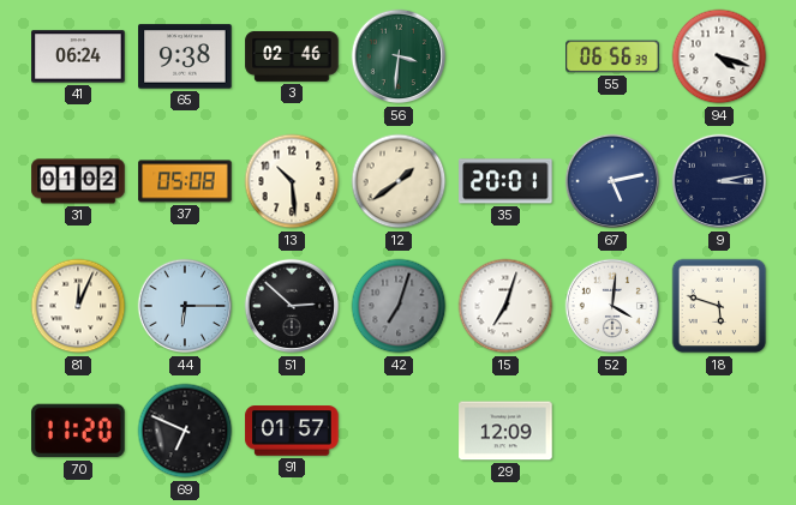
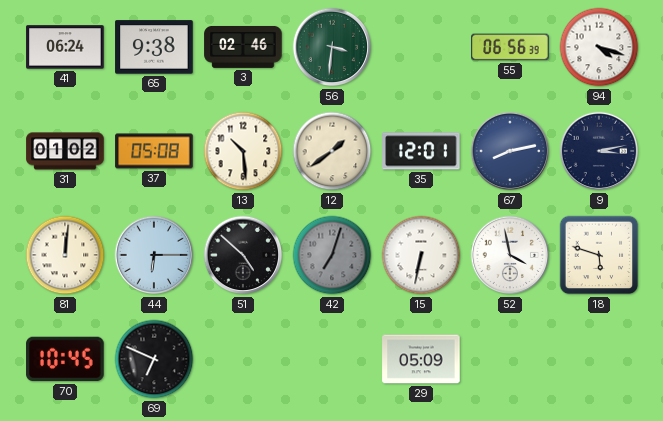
35: 20:01 -> 12:01
67: 5:13 -> 8:13
81: 12:04 -> 12:01
51: 2:52 -> 4:52
15: 7:03 -> 6:32
52: 4:01 -> 3:58
70: 11:20 -> 10:45
91: 01:57 -> none
29: 12:09 -> 05:09
